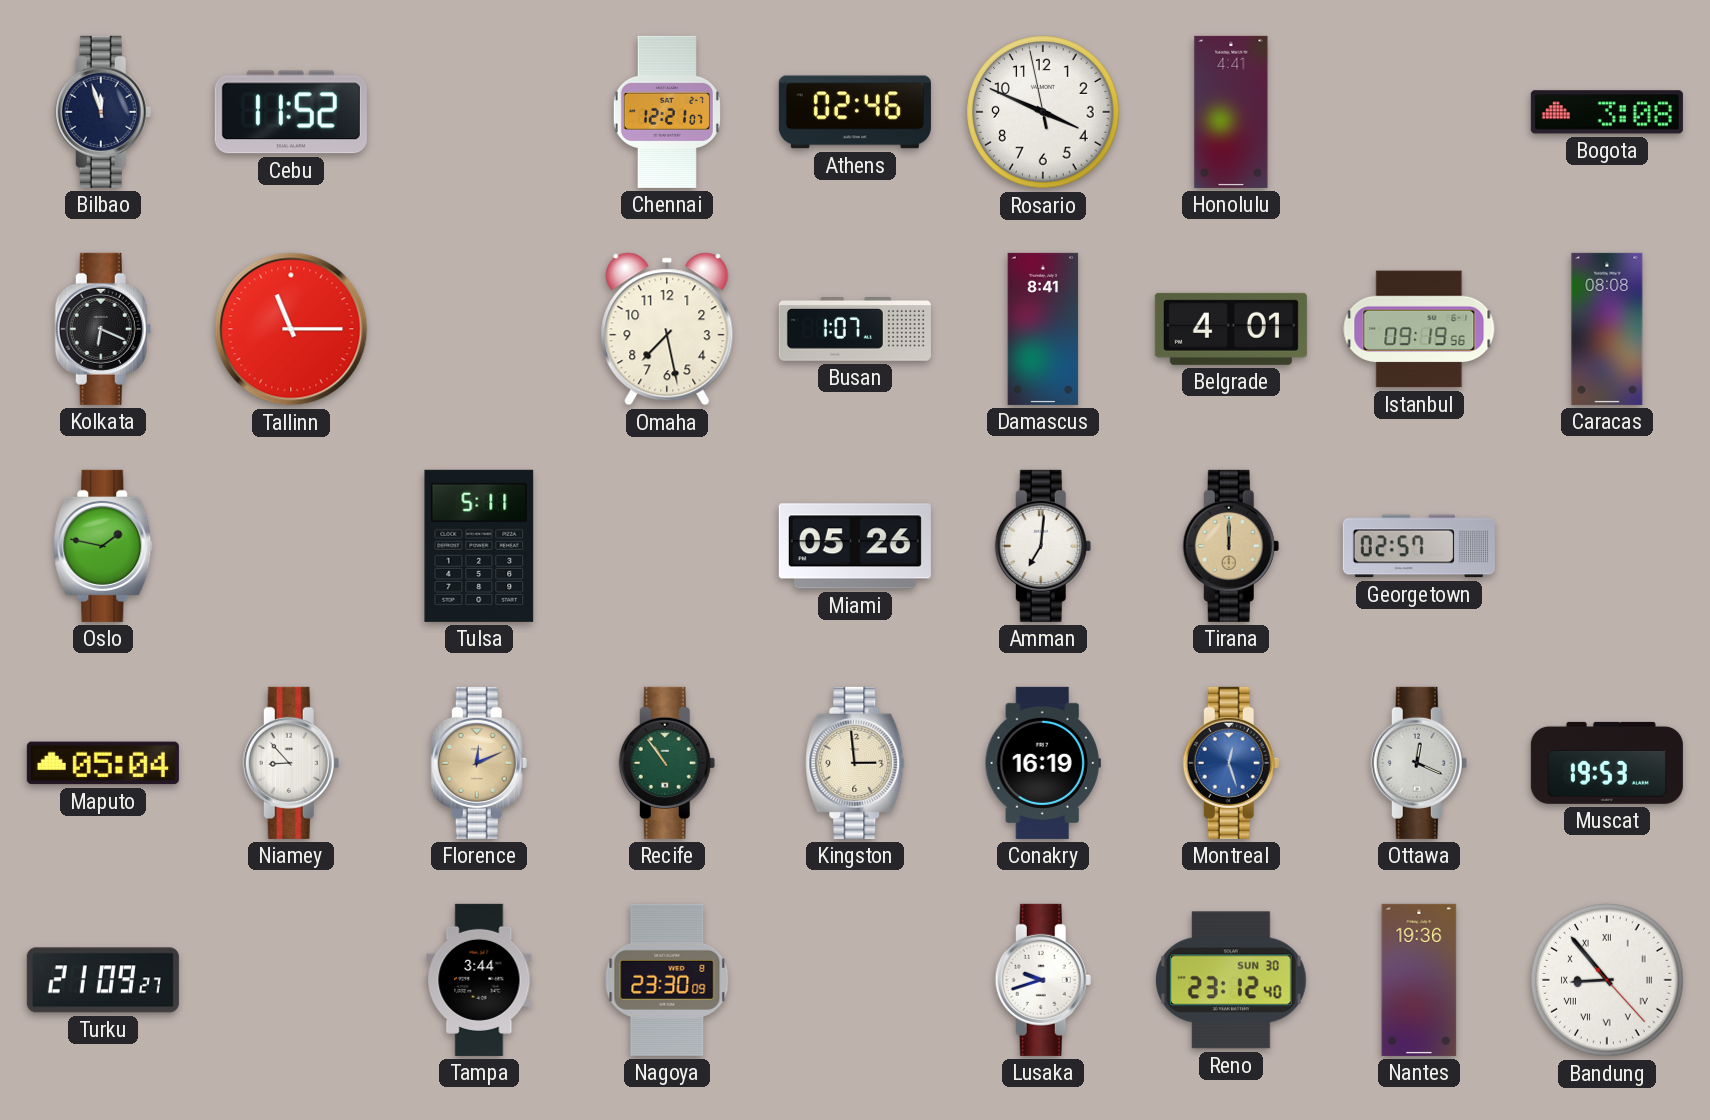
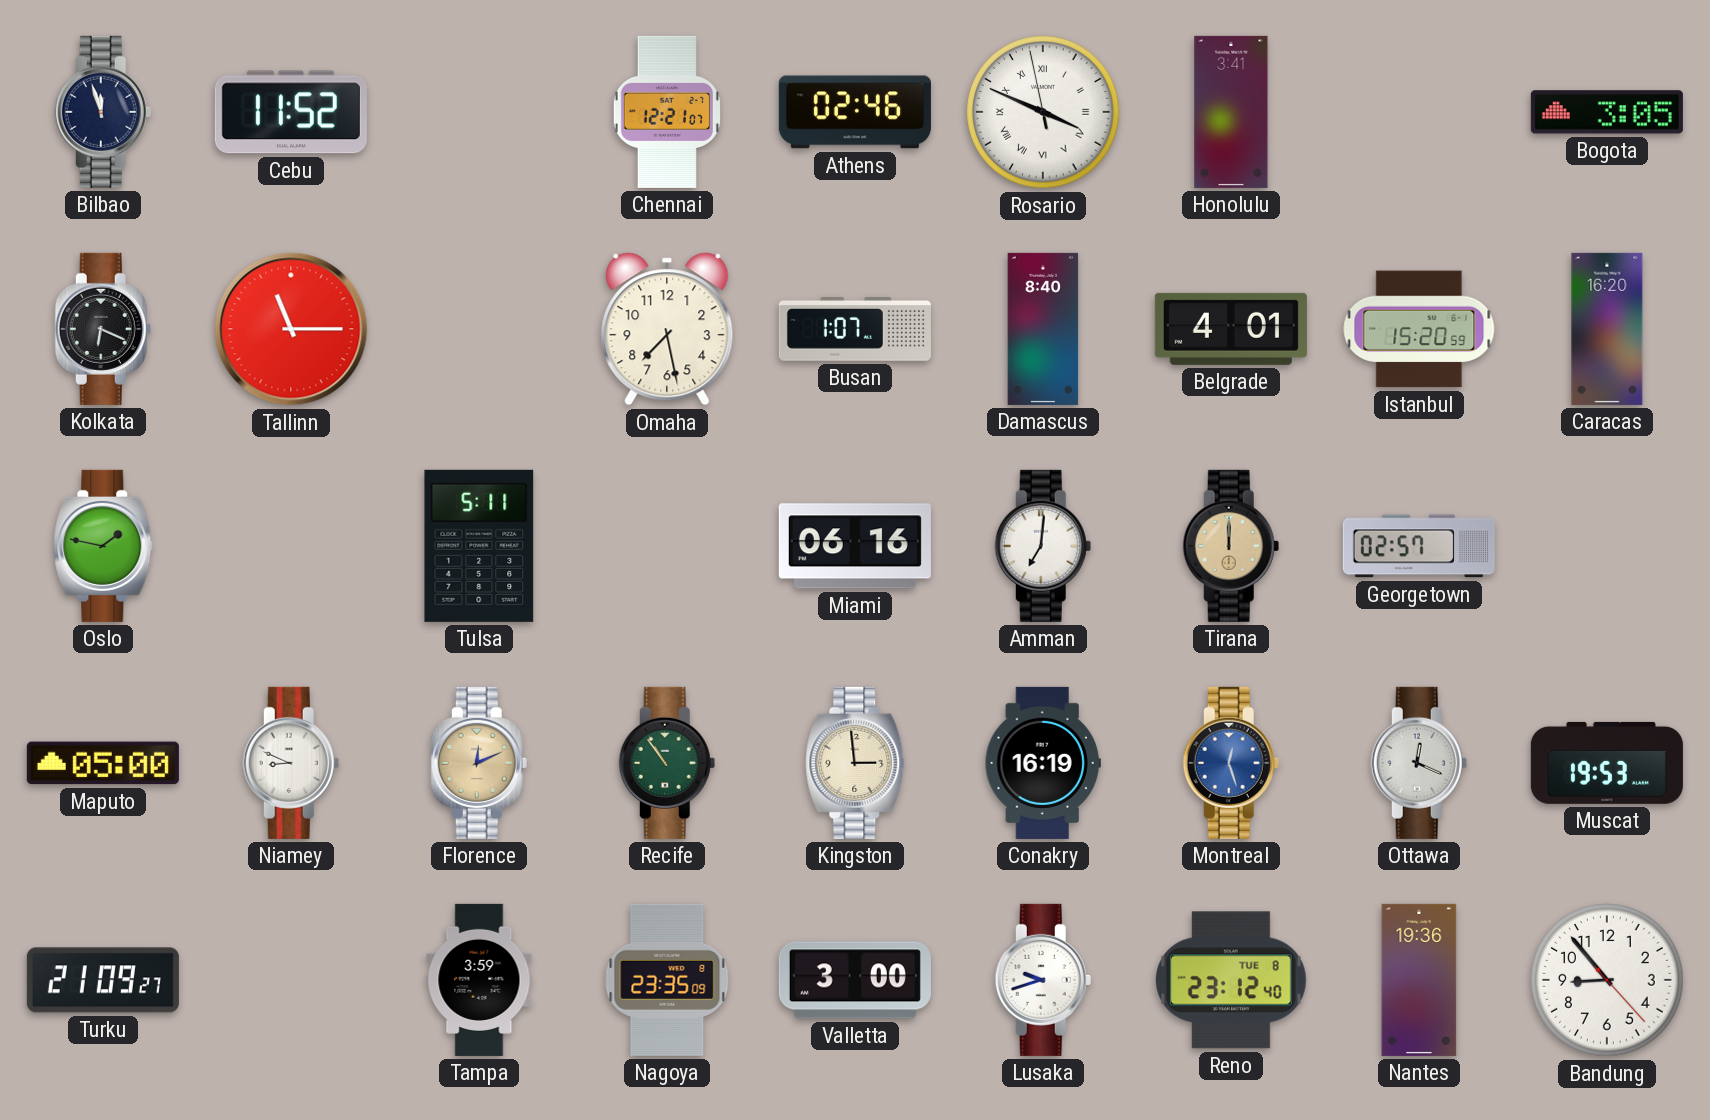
Rosario numerals: Arabic -> Roman
Honolulu: 4:41 -> 3:41
Bogota: 3:08 -> 3:05
Damascus: 8:41 -> 8:40
Istanbul: 09:19 -> 15:20
Caracas: 08:08 -> 16:20
Miami: 05:26 -> 06:16
Maputo: 05:04 -> 05:00
Niamey: 8:53 -> 8:49
Tampa: 3:44 -> 3:59
Nagoya: 23:30 -> 23:35
Valletta: none -> 3:00
Reno date: SUN 30 -> TUE 8
Bandung numerals: Roman -> Arabic
